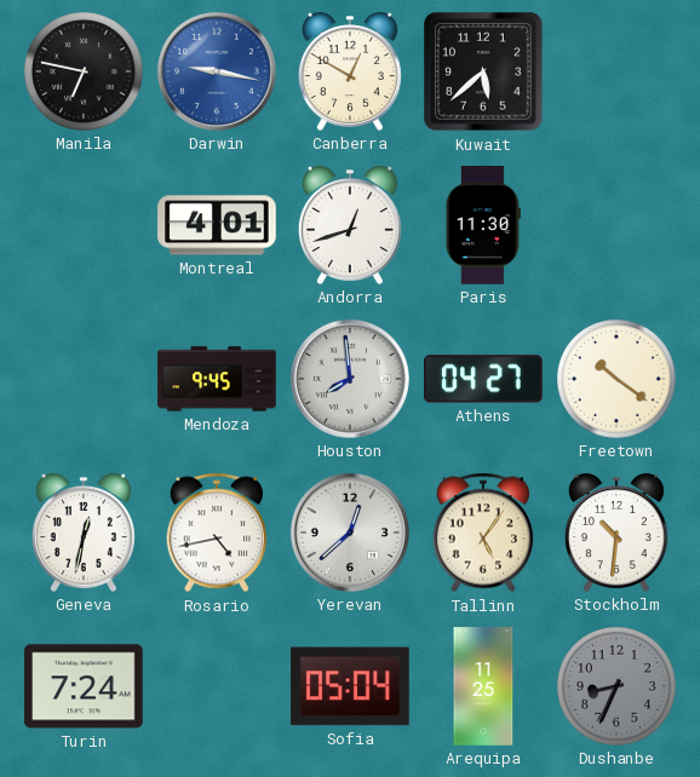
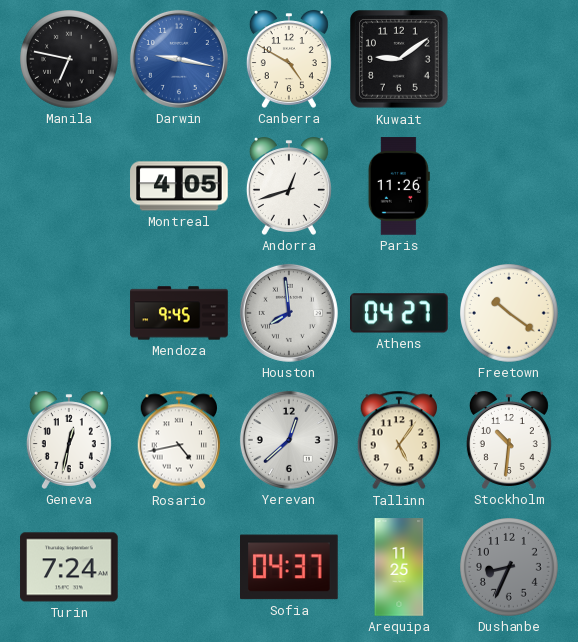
Canberra: 12:50 -> 4:50
Kuwait: 5:38 -> 9:09
Montreal: 4:01 -> 4:05
Paris: 11:30 -> 11:26
Sofia: 05:04 -> 04:37
